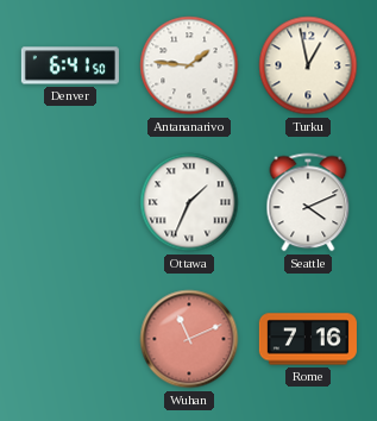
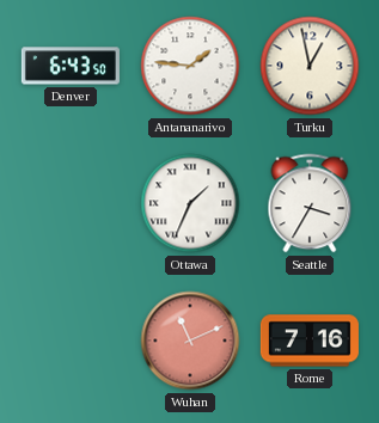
Denver: 6:41 -> 6:43
Seattle: 4:11 -> 3:35
